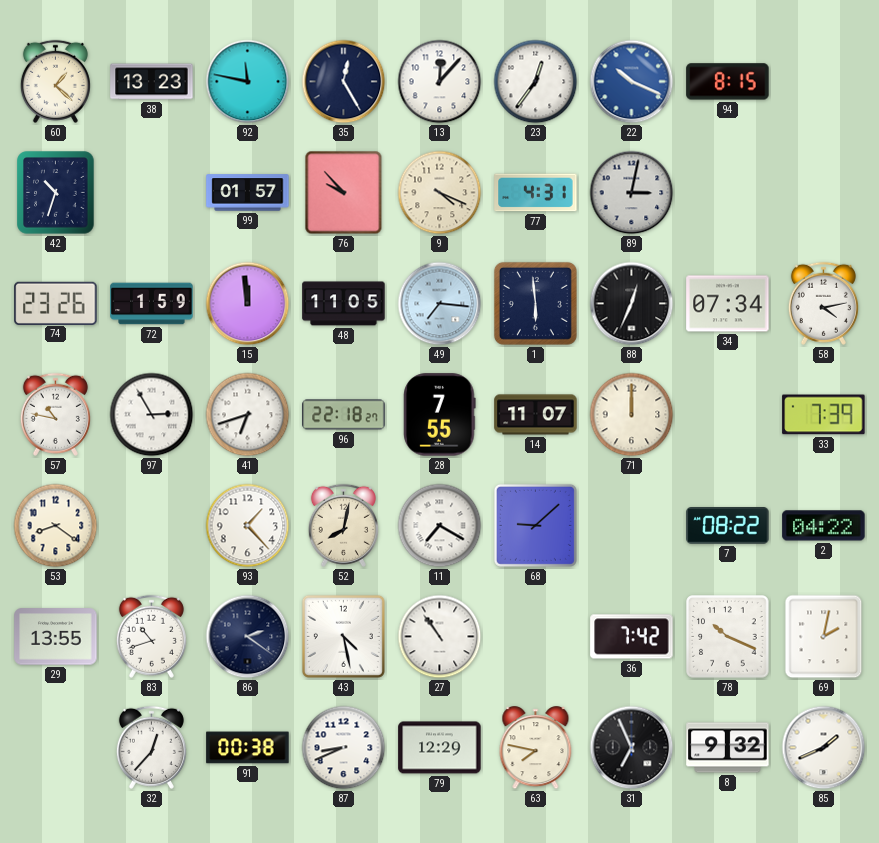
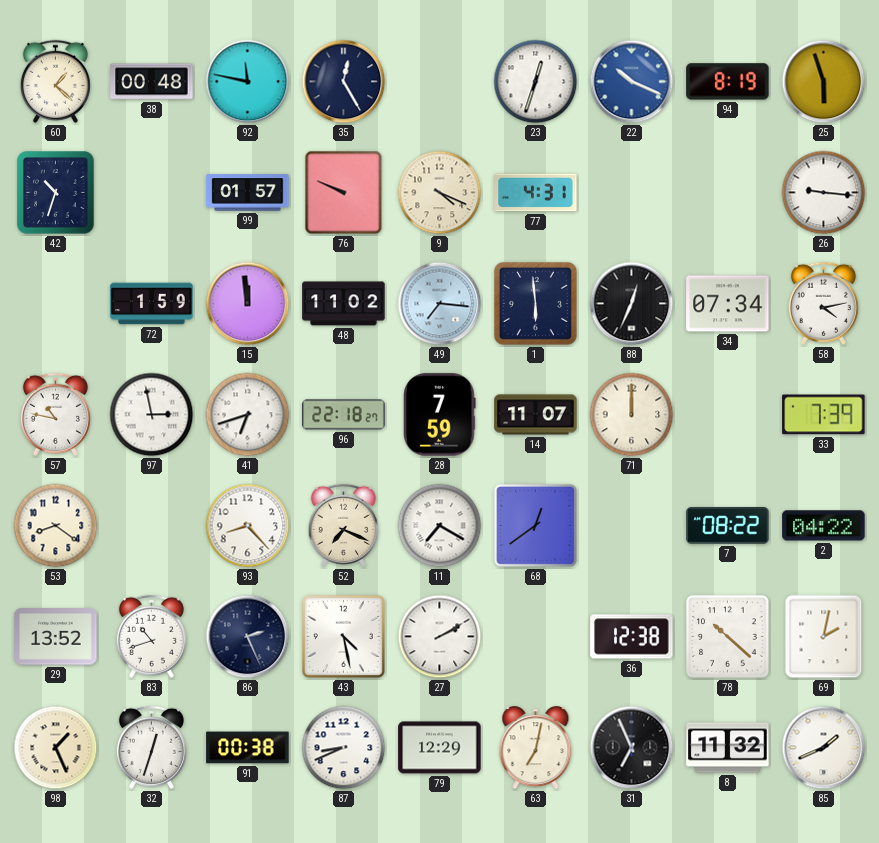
38: 13:23 -> 00:48
13: 12:07 -> none
23: 12:36 -> 12:33
94: 8:15 -> 8:19
25: none -> 5:57
76: 9:53 -> 9:49
89: 3:02 -> none
26: none -> 9:16
74: 23:26 -> none
48: 11:05 -> 11:02
97: 2:55 -> 2:58
28: 7:55 -> 7:59
93: 1:23 -> 8:23
52: 8:02 -> 7:19
68: 9:08 -> 12:39
29: 13:55 -> 13:52
86: 2:21 -> 2:26
27: 10:54 -> 2:10
36: 7:42 -> 12:38
78: 10:19 -> 10:22
98: none -> 1:26
32: 12:37 -> 12:33
63: 7:47 -> 7:02
8: 9:32 -> 11:32
